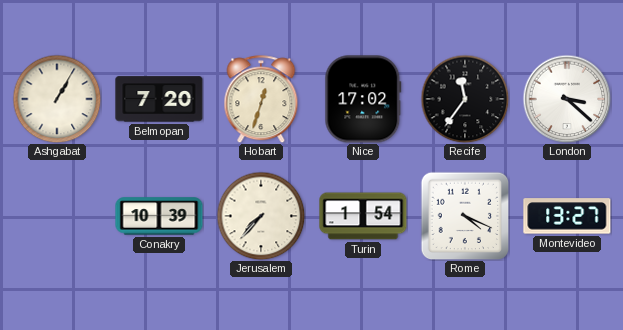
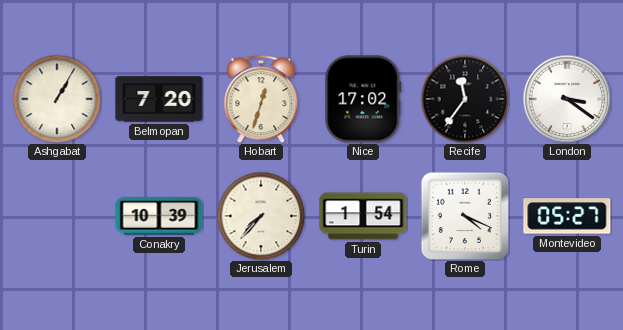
London: 3:22 -> 3:21
Montevideo: 13:27 -> 05:27
